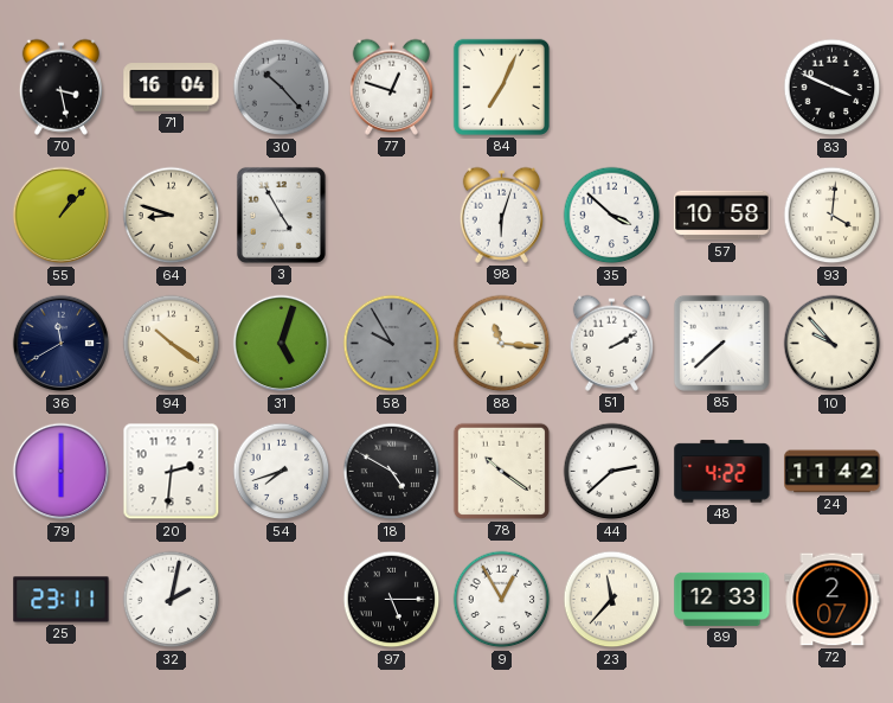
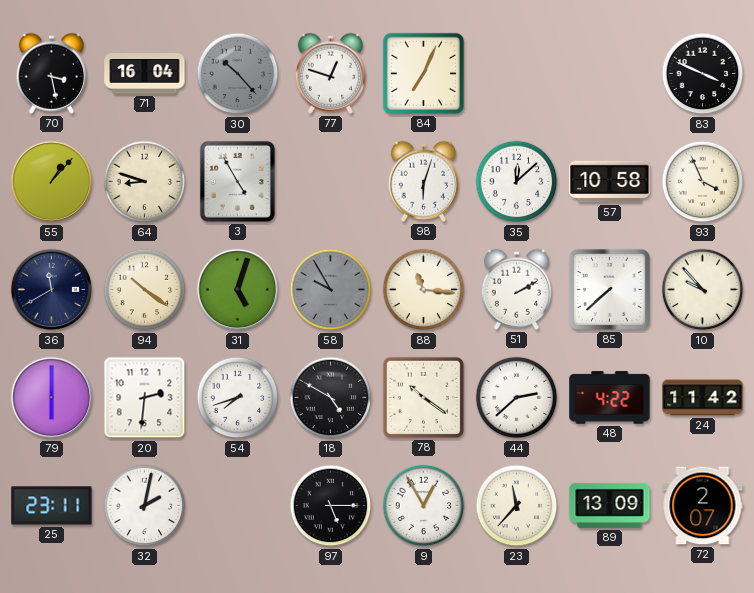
35: 3:52 -> 12:08
93: 4:01 -> 3:56
89: 12:33 -> 13:09
